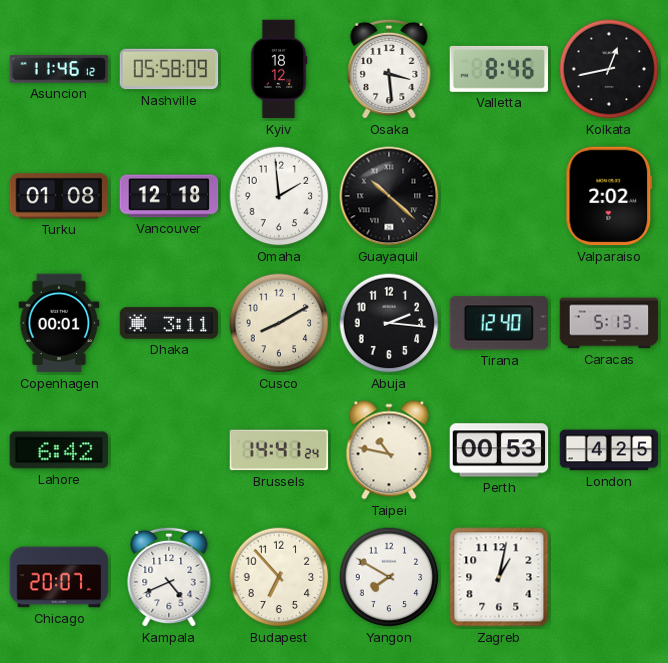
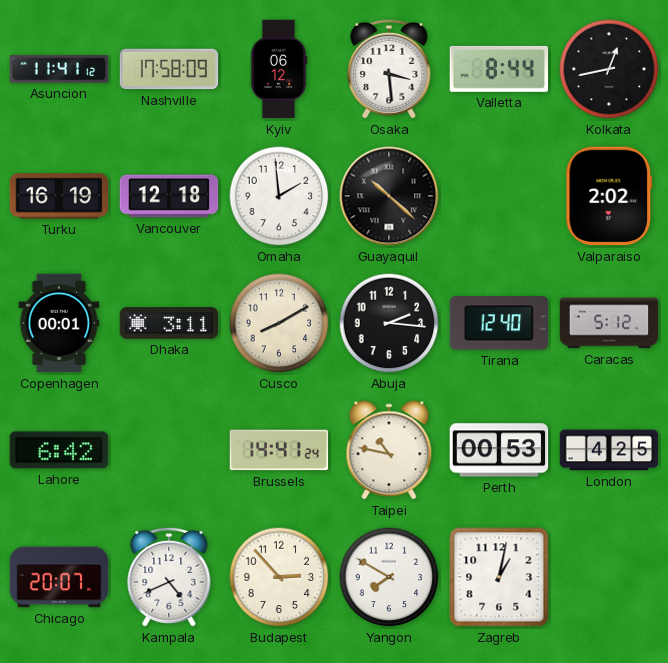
Asuncion: 11:46 -> 11:41
Nashville: 05:58 -> 17:58
Kyiv: 18:12 -> 06:12
Valletta: 8:46 -> 8:44
Turku: 01:08 -> 16:19
Caracas: 5:13 -> 5:12
Budapest: 6:53 -> 2:53
